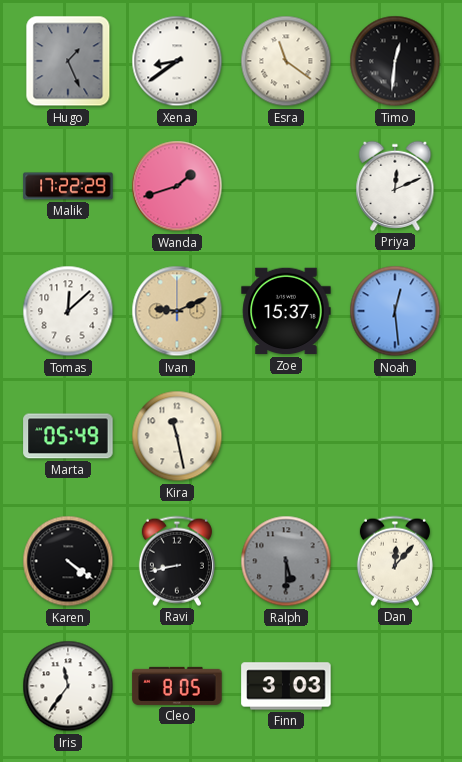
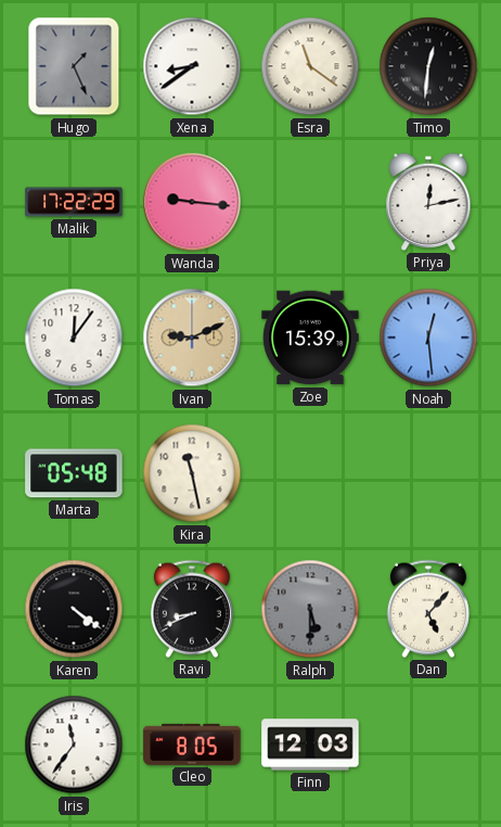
Wanda: 1:42 -> 9:16
Priya: 12:11 -> 12:13
Tomas: 12:08 -> 12:06
Zoe: 15:37 -> 15:39
Marta: 05:49 -> 05:48
Ravi: 8:43 -> 8:41
Dan: 12:07 -> 5:07
Finn: 3:03 -> 12:03
